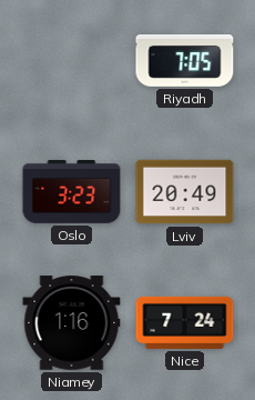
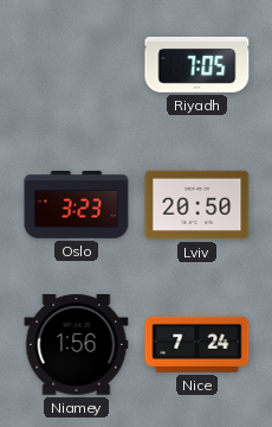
Lviv: 20:49 -> 20:50
Niamey: 1:16 -> 1:56
